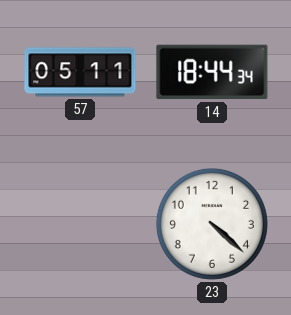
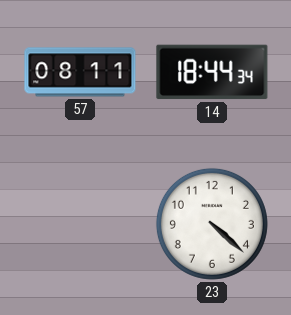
57: 05:11 -> 08:11
